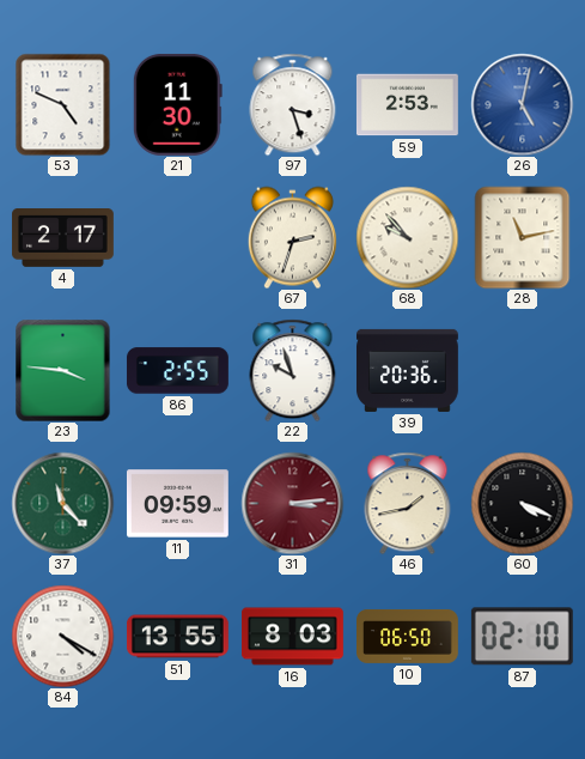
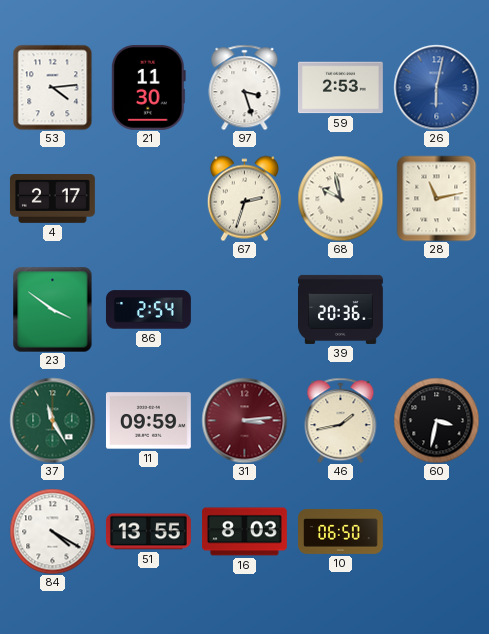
53: 4:49 -> 4:14
26: 5:02 -> 6:02
68: 9:53 -> 9:58
23: 3:46 -> 3:51
86: 2:55 -> 2:54
22: 9:57 -> none
37: 11:23 -> 11:25
60: 4:19 -> 3:32
87: 02:10 -> none
